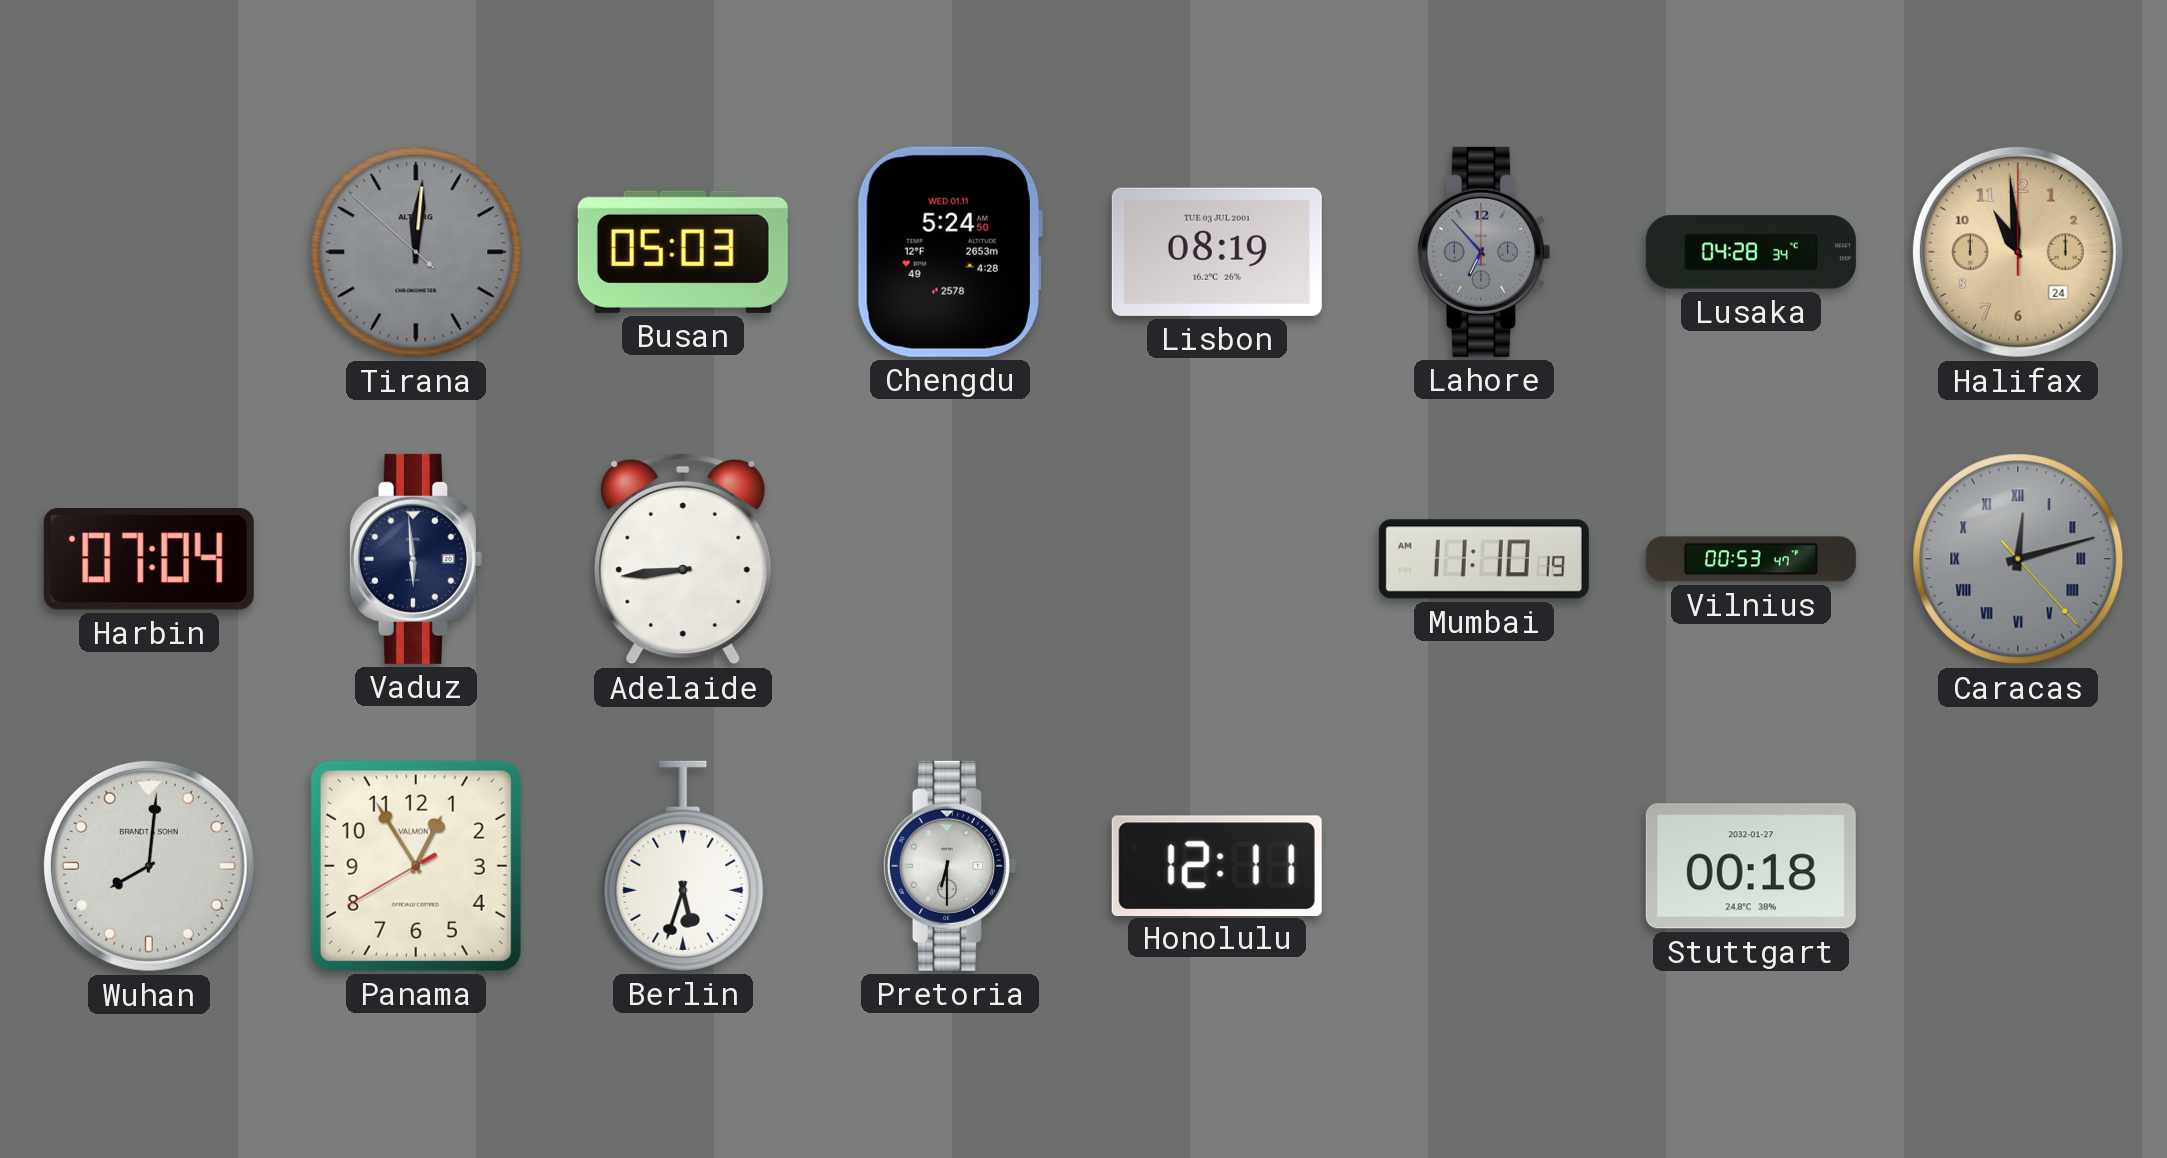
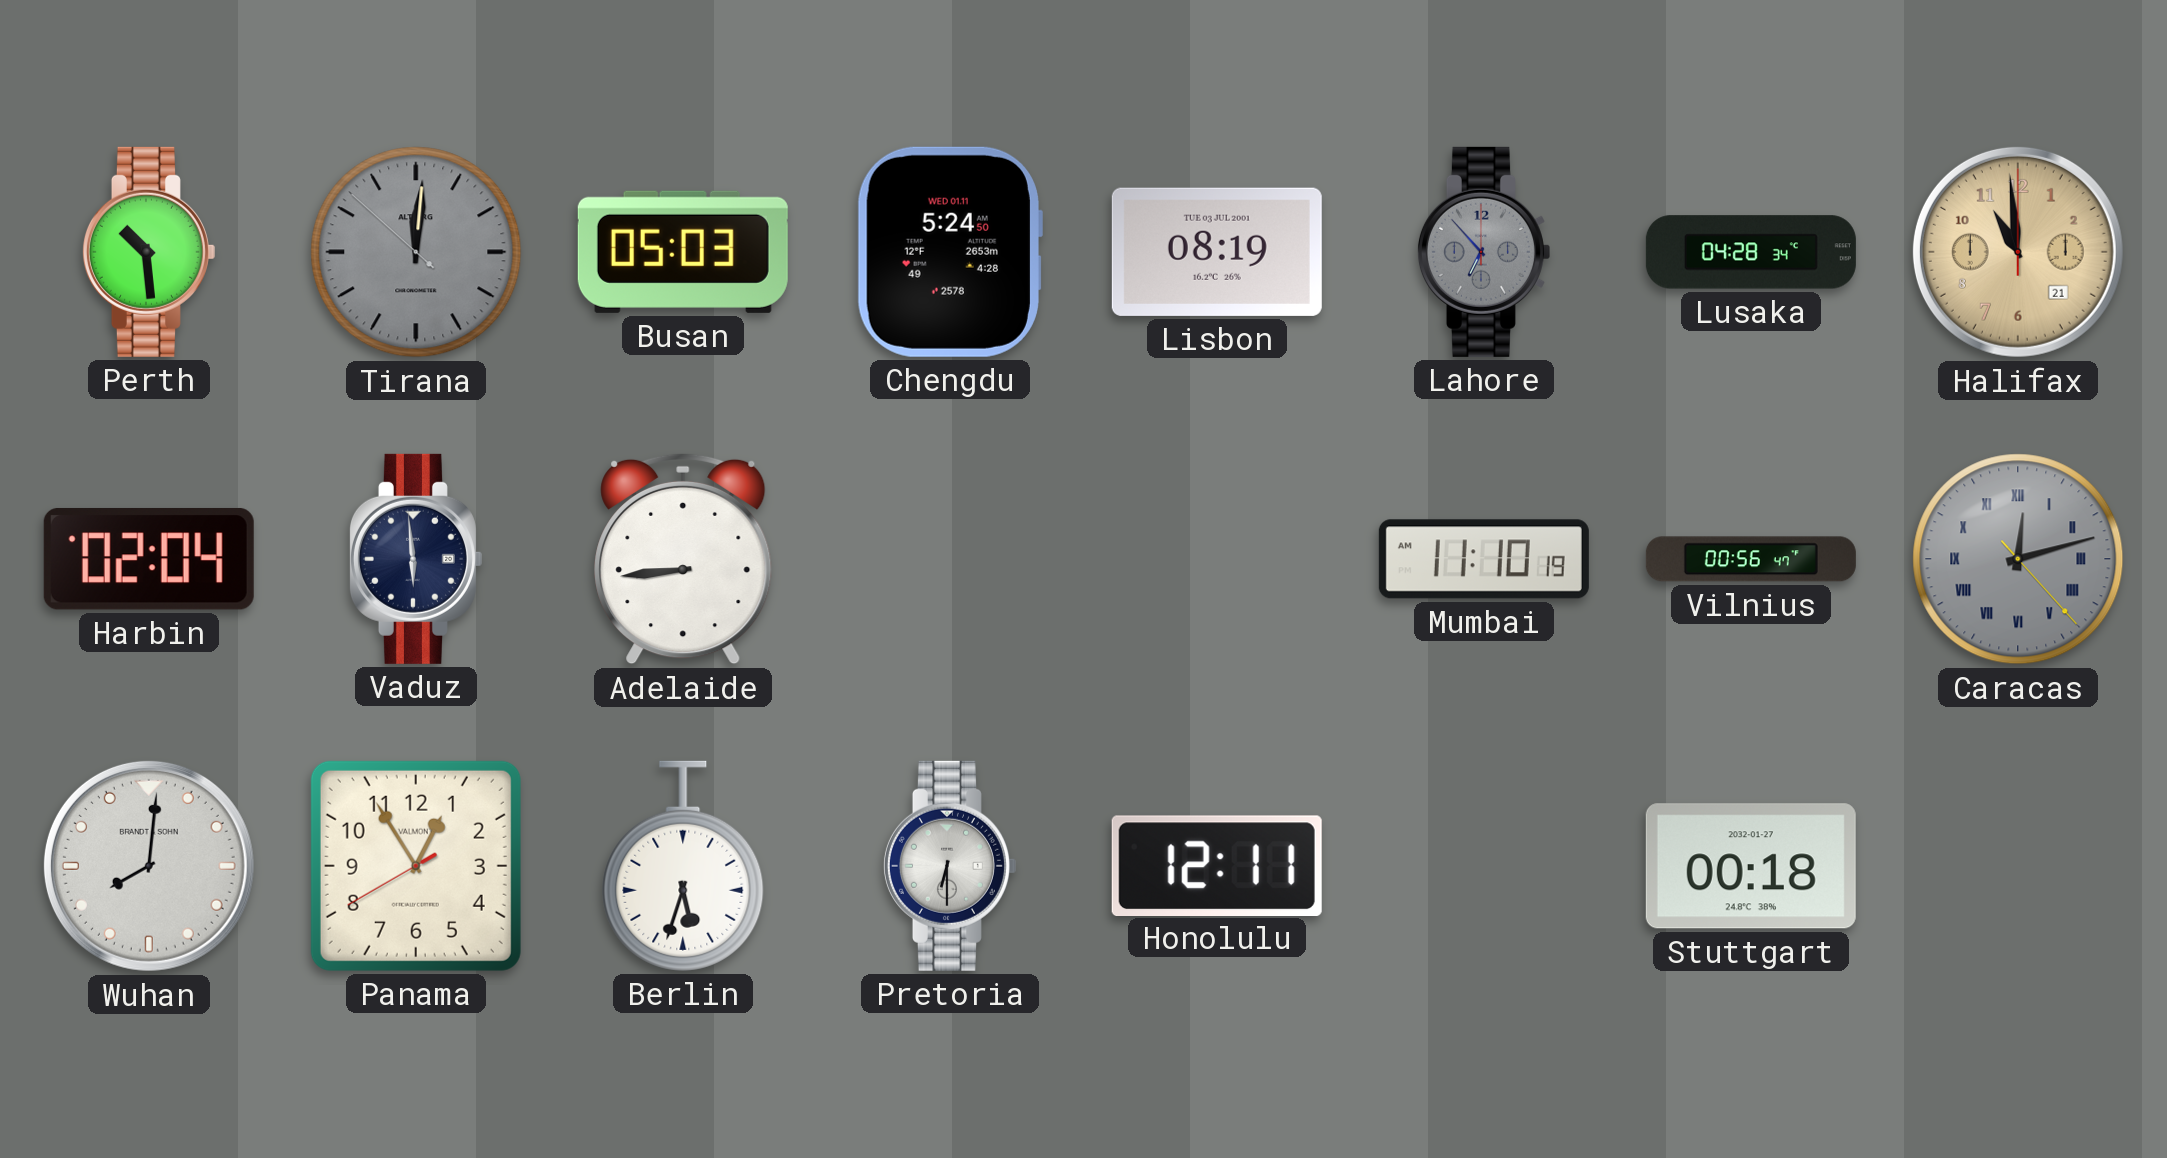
Perth: none -> 10:29
Halifax date: 24 -> 21
Harbin: 07:04 -> 02:04
Vilnius: 00:53 -> 00:56
